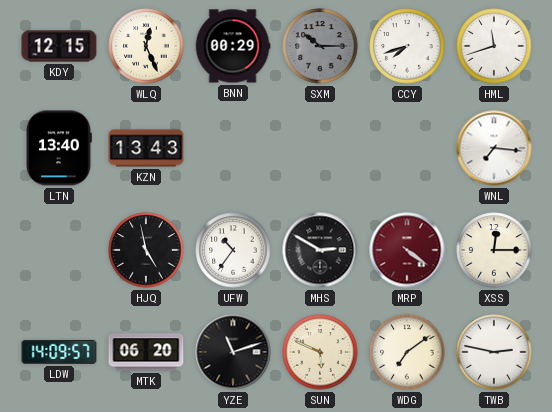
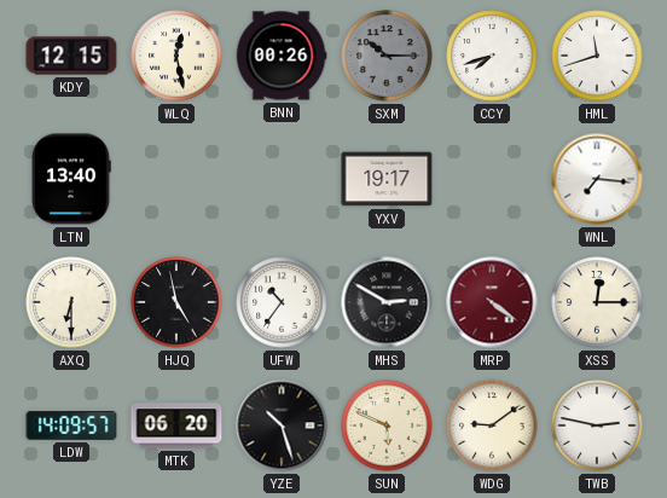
WLQ: 12:26 -> 12:28
BNN: 00:29 -> 00:26
KZN: 13:43 -> none
YXV: none -> 19:17
AXQ: none -> 6:30
YZE: 11:12 -> 10:27
WDG: 7:09 -> 9:09
